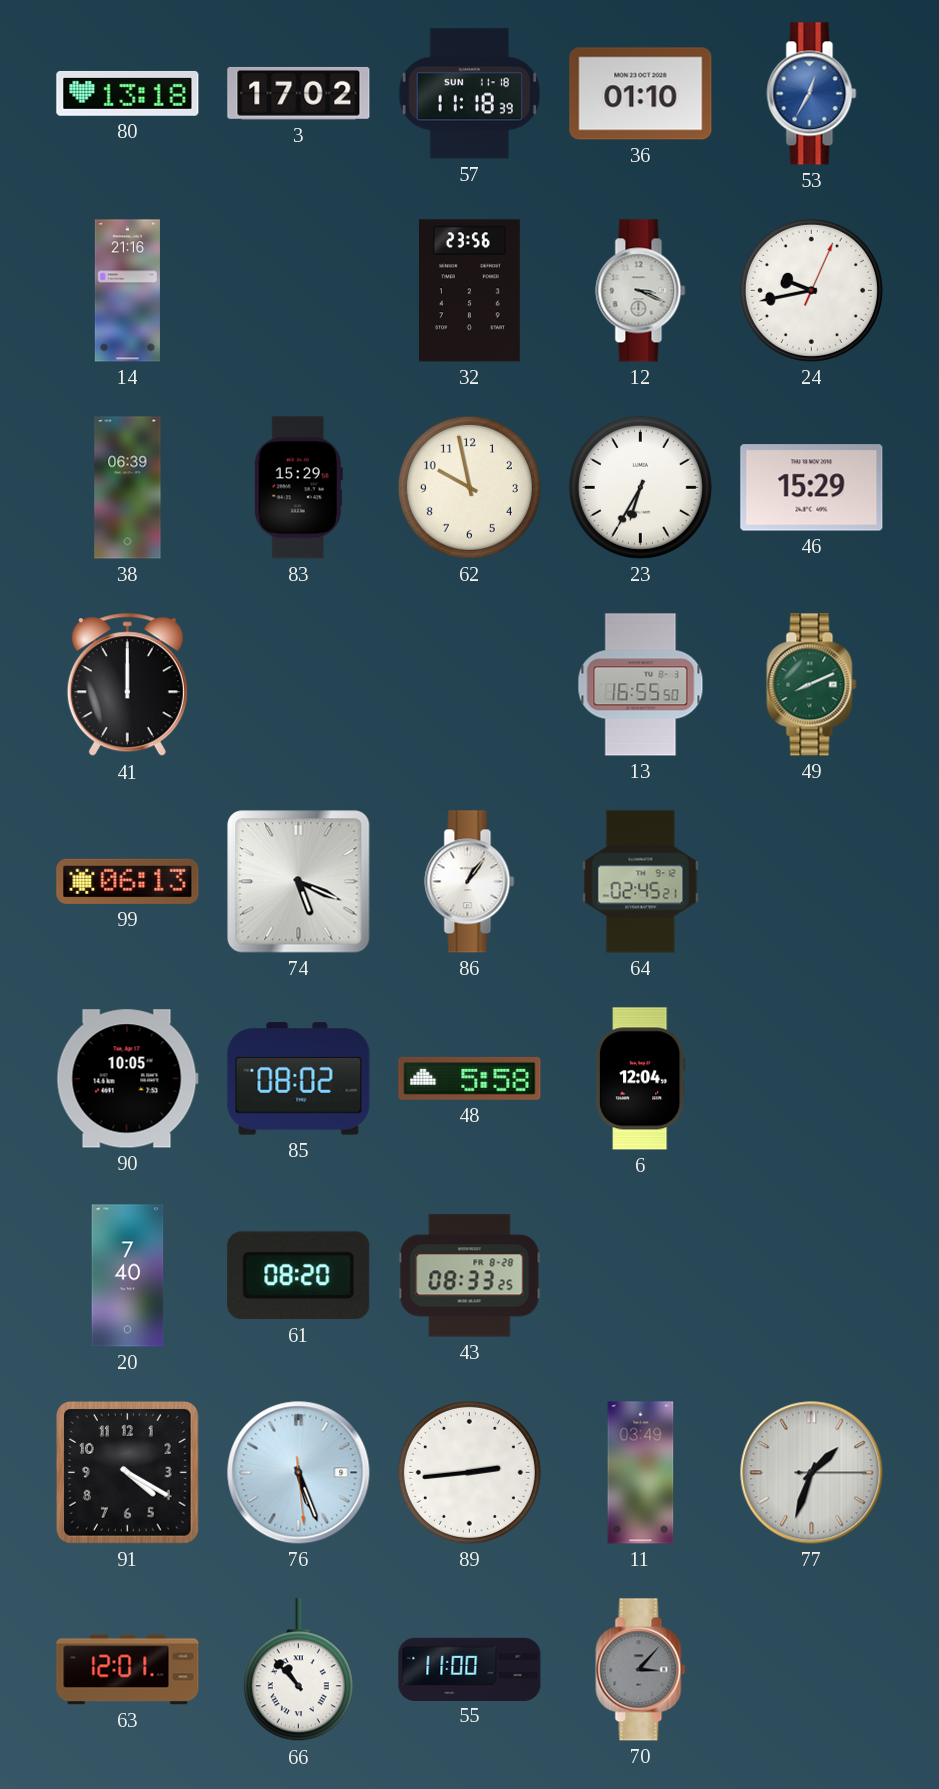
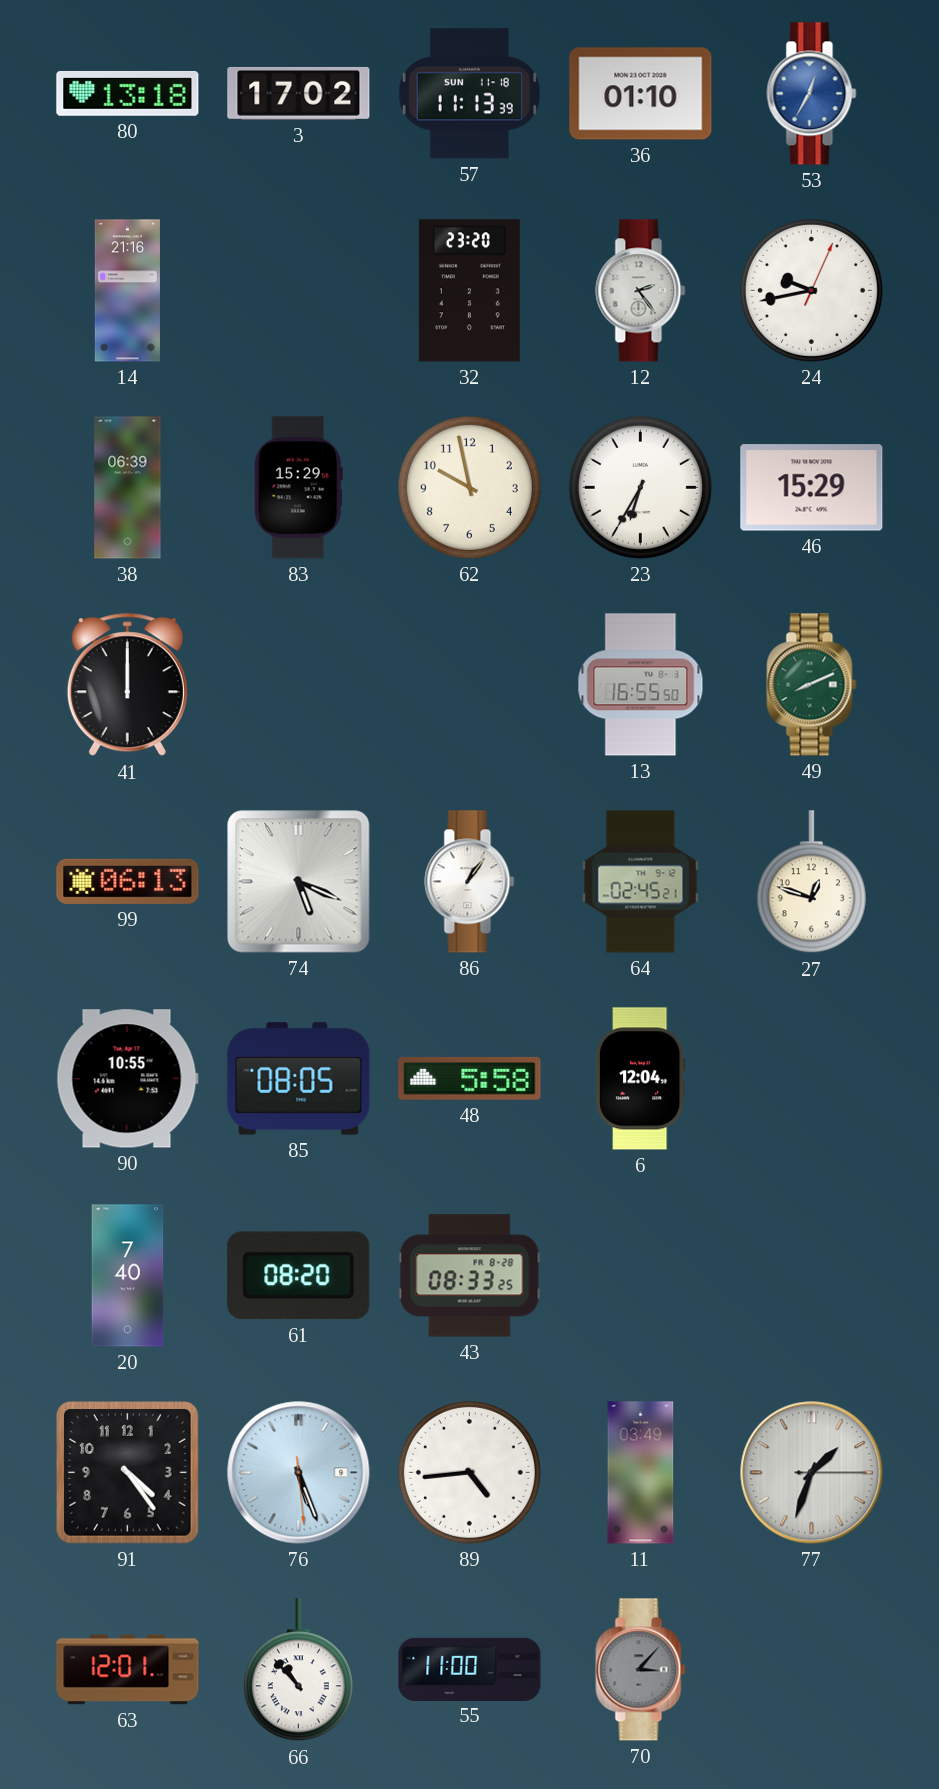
57: 11:18 -> 11:13
32: 23:56 -> 23:20
12: 3:19 -> 2:24
27: none -> 12:48
90: 10:05 -> 10:55
85: 08:02 -> 08:05
91: 4:20 -> 4:24
89: 2:44 -> 4:44
